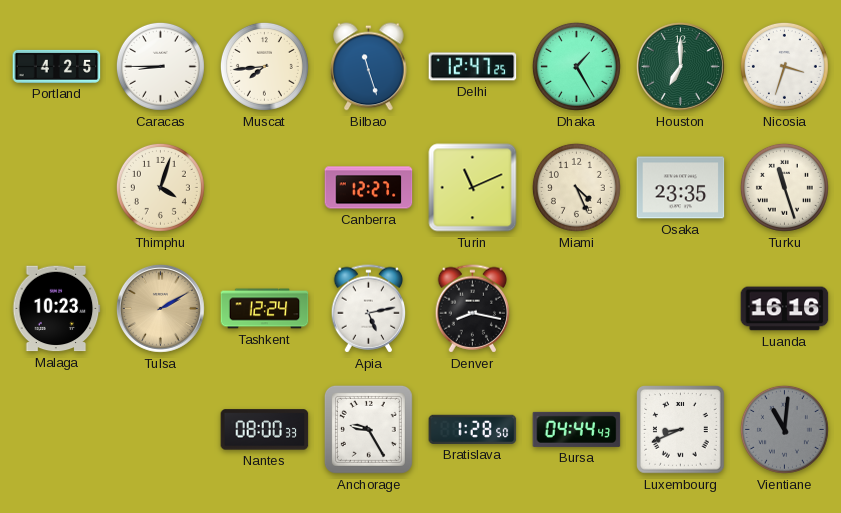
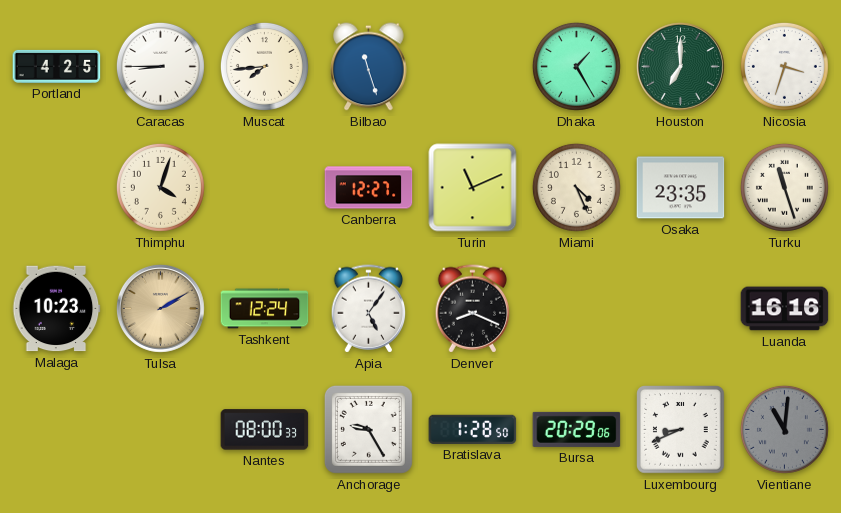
Delhi: 12:47 -> none
Apia: 5:13 -> 5:06
Denver: 8:17 -> 8:19
Bursa: 04:44 -> 20:29
